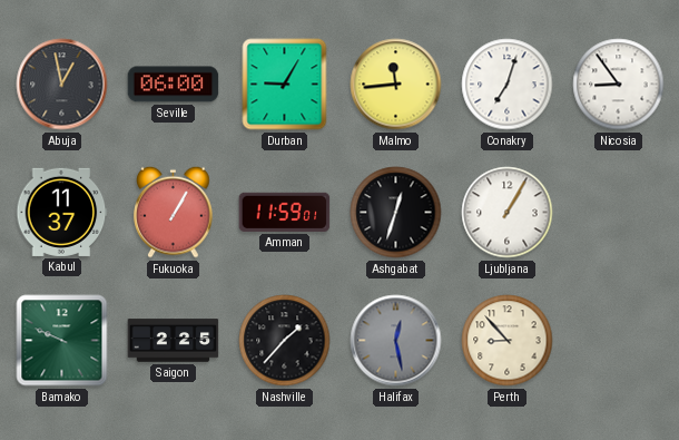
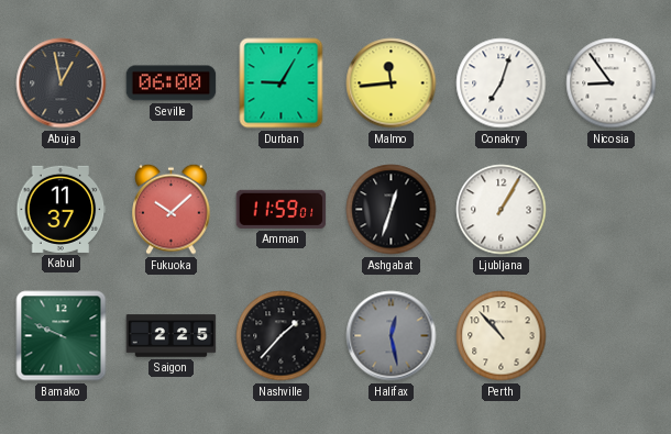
Fukuoka: 1:05 -> 10:08
Perth: 8:53 -> 10:53
